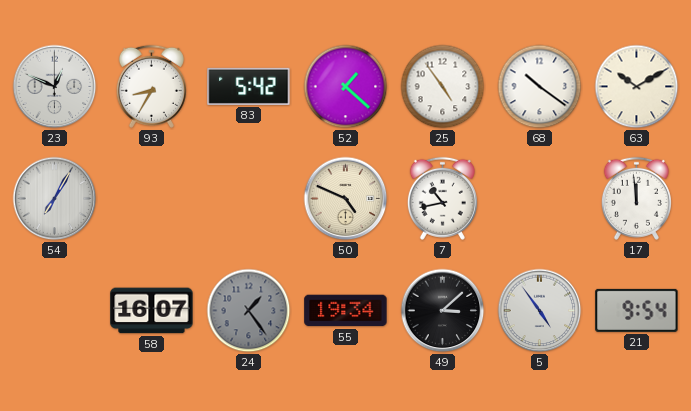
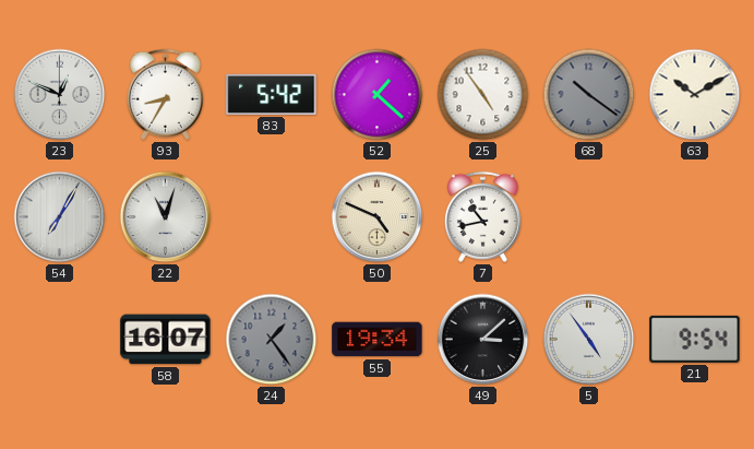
68 dial: white -> grey
22: none -> 11:03
17: 11:59 -> none
